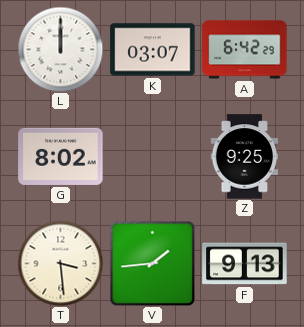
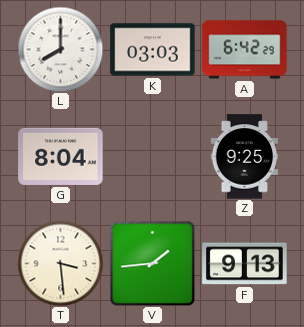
L: 12:00 -> 8:00
K: 03:07 -> 03:03
G: 8:02 -> 8:04
